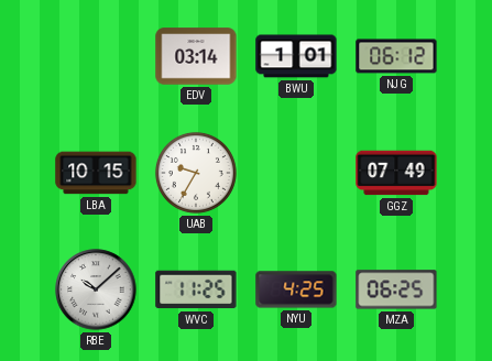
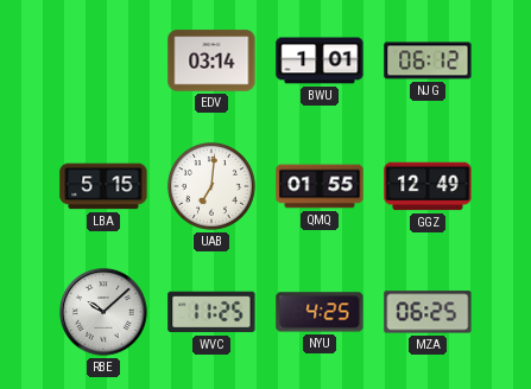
LBA: 10:15 -> 5:15
UAB: 9:35 -> 7:01
QMQ: none -> 01:55
GGZ: 07:49 -> 12:49
